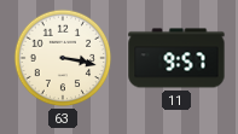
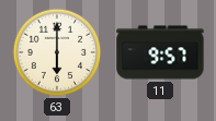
63: 3:17 -> 6:00
